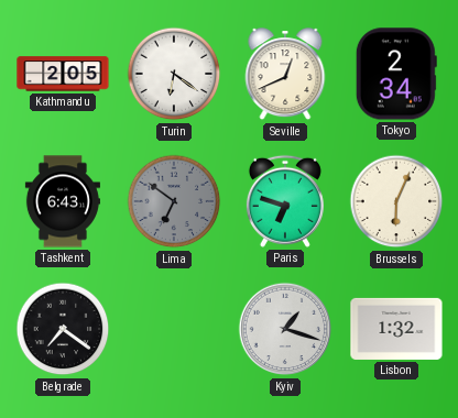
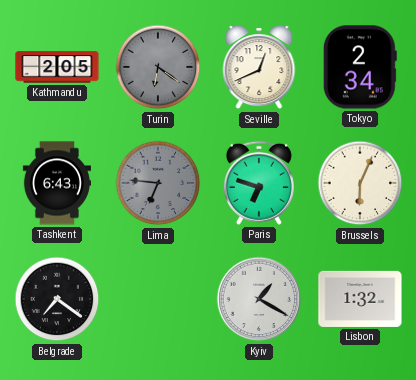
Turin dial: white -> grey
Lima: 6:51 -> 6:46
Kyiv: 1:18 -> 1:20
